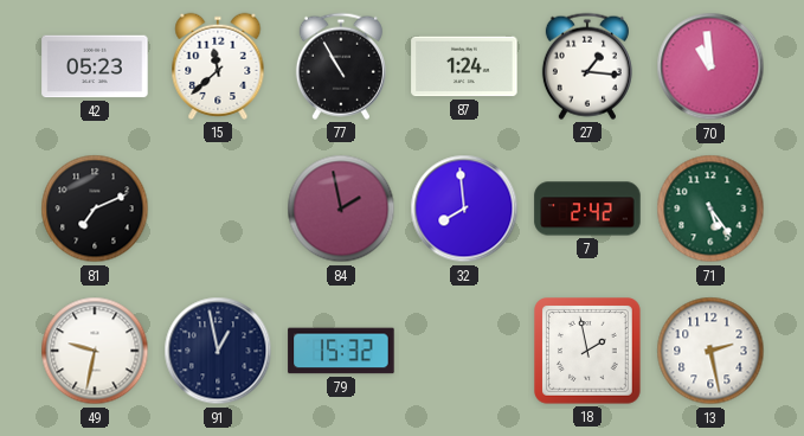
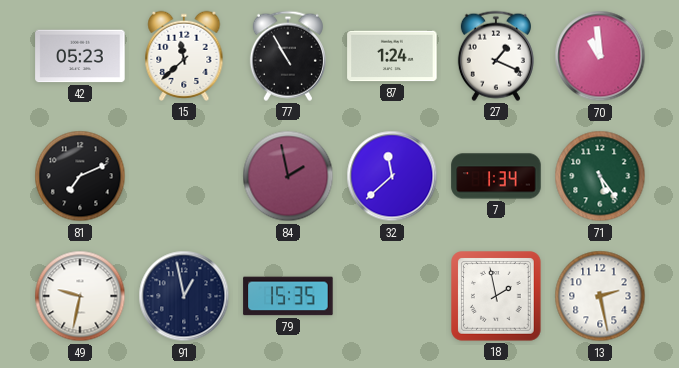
27: 1:16 -> 1:19
32: 7:59 -> 11:38
7: 2:42 -> 1:34
79: 15:32 -> 15:35
